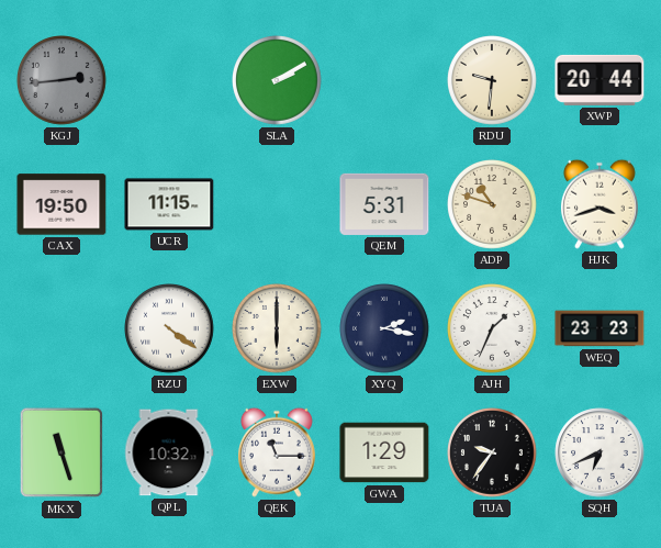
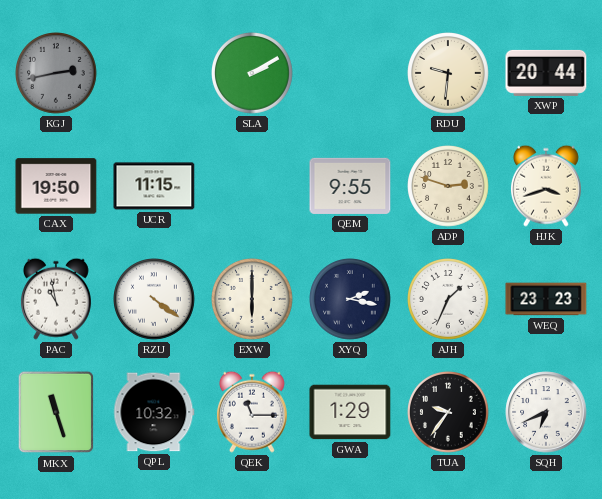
KGJ: 2:44 -> 2:43
QEM: 5:31 -> 9:55
ADP: 10:48 -> 2:48
PAC: none -> 10:58
